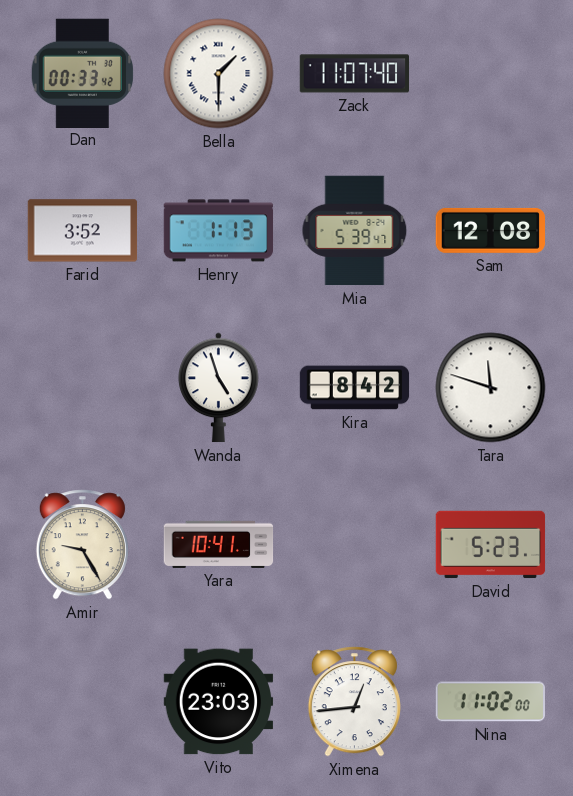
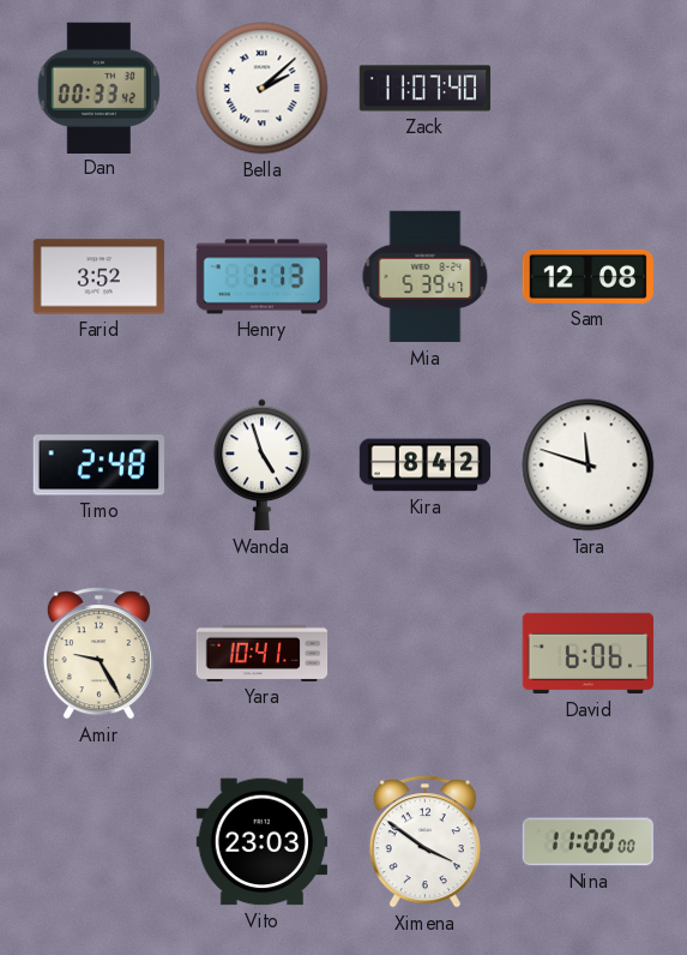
Bella: 1:30 -> 2:08
Timo: none -> 2:48
David: 5:23 -> 6:06
Ximena: 12:44 -> 3:51
Nina: 11:02 -> 11:00
